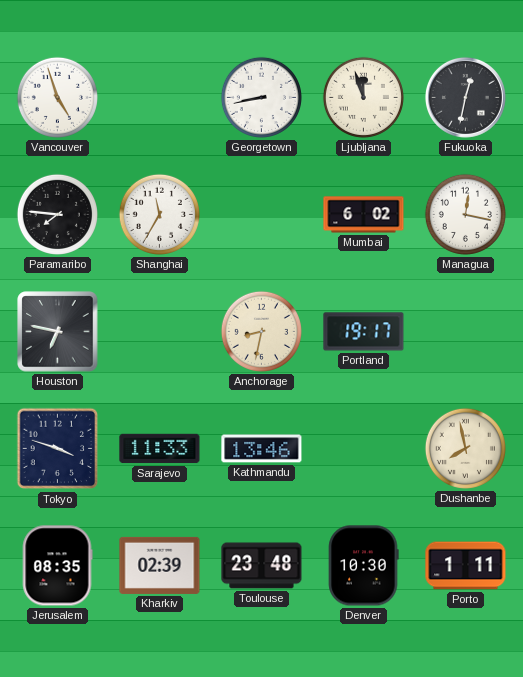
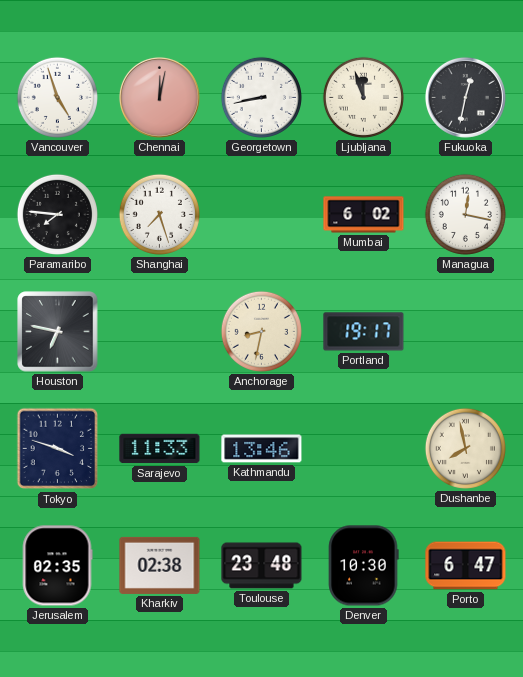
Chennai: none -> 12:02
Shanghai: 11:35 -> 7:27
Jerusalem: 08:35 -> 02:35
Kharkiv: 02:39 -> 02:38
Porto: 1:11 -> 6:47
